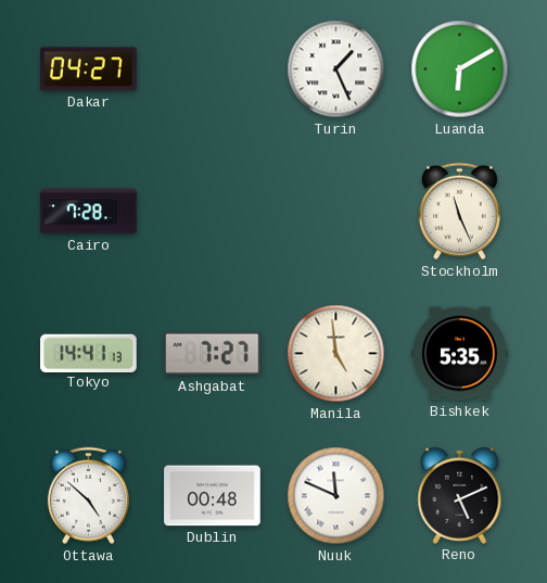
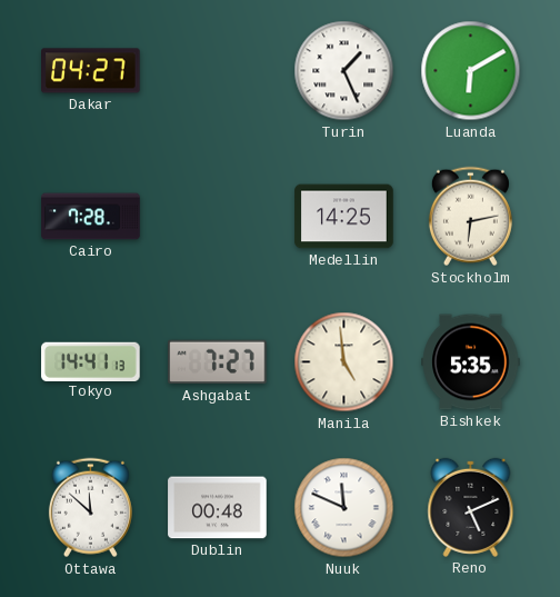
Medellin: none -> 14:25
Stockholm: 11:26 -> 6:13
Ottawa: 4:52 -> 11:52
